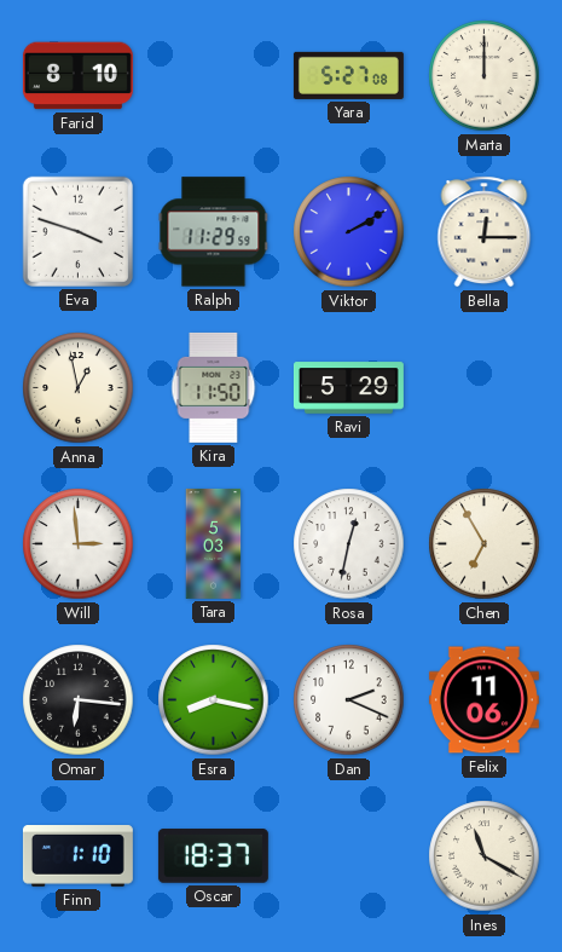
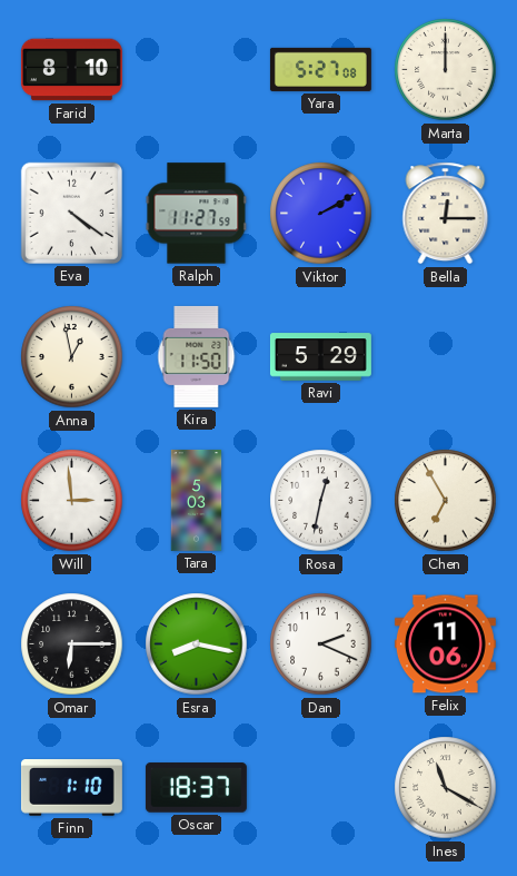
Eva: 3:48 -> 4:21
Ralph: 11:29 -> 11:27
Omar: 6:16 -> 6:15
